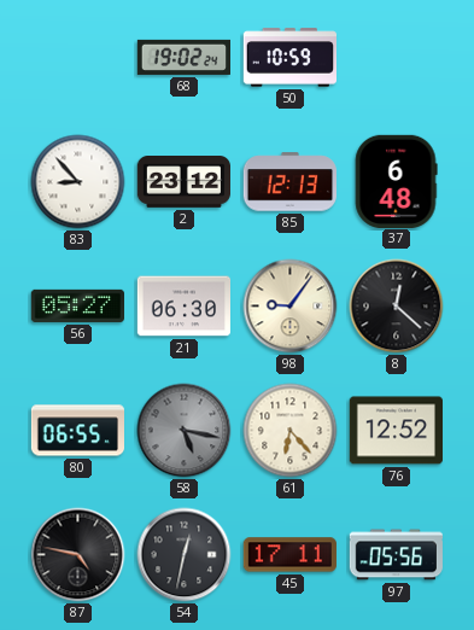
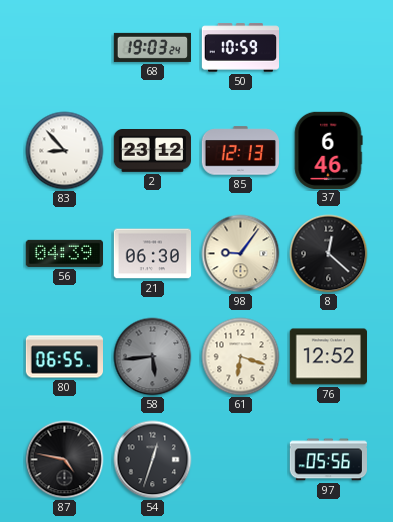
68: 19:02 -> 19:03
37: 6:48 -> 6:46
56: 05:27 -> 04:39
58: 5:17 -> 5:44
61: 6:23 -> 6:18
54: 12:32 -> 12:33
45: 17:11 -> none
